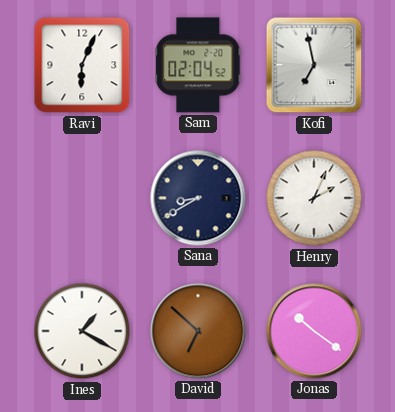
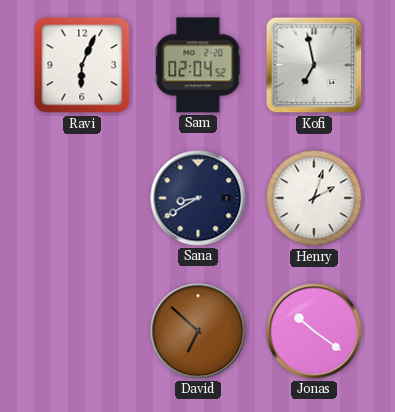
Henry: 2:04 -> 2:03
Ines: 1:20 -> none
